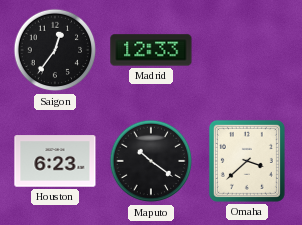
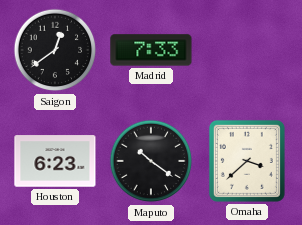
Saigon: 12:36 -> 12:39
Madrid: 12:33 -> 7:33
